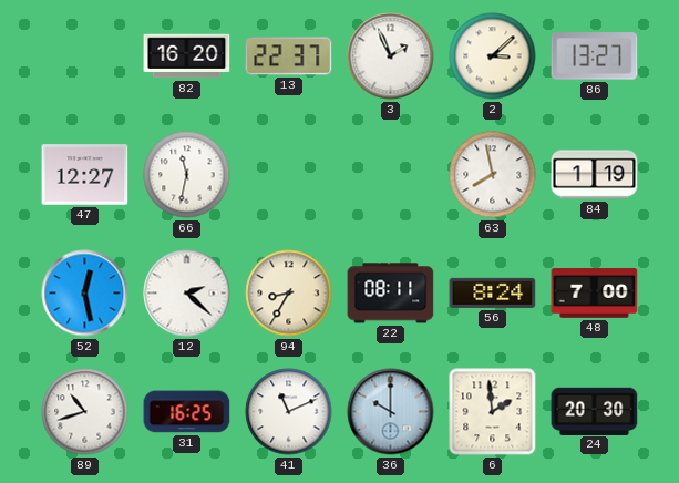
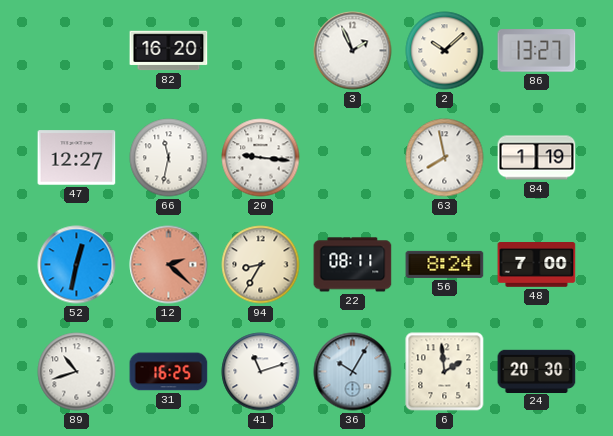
13: 22:37 -> none
2: 3:08 -> 10:08
20: none -> 9:16
52: 12:28 -> 12:32
12 dial: white -> salmon
41: 11:11 -> 11:12
36: 10:00 -> 10:05
